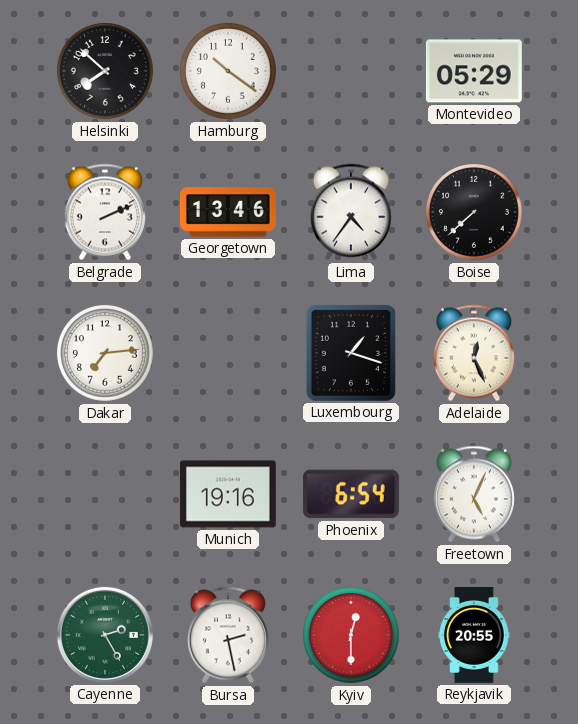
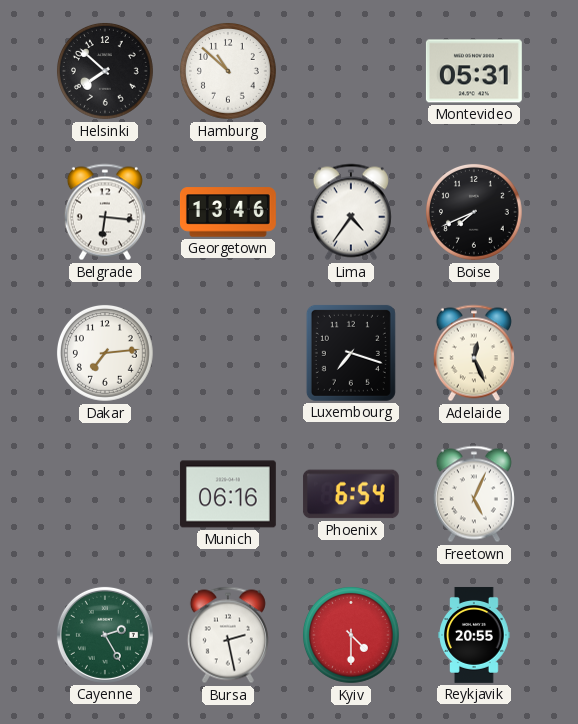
Hamburg: 10:21 -> 10:52
Montevideo: 05:29 -> 05:31
Belgrade: 2:11 -> 6:16
Boise: 7:38 -> 7:41
Luxembourg: 1:18 -> 7:18
Munich: 19:16 -> 06:16
Kyiv: 12:30 -> 4:30
